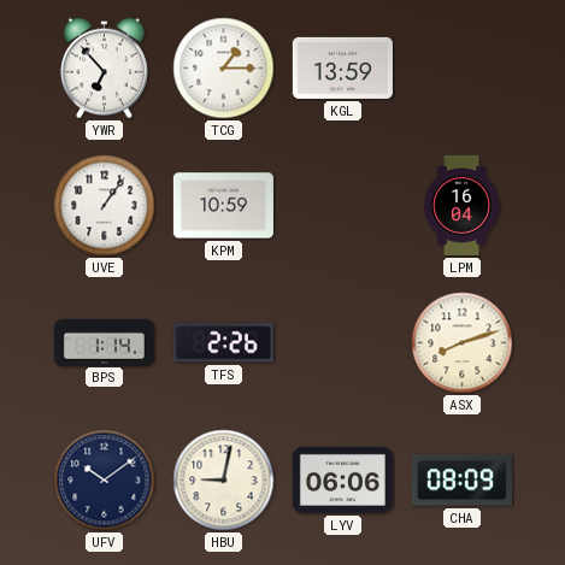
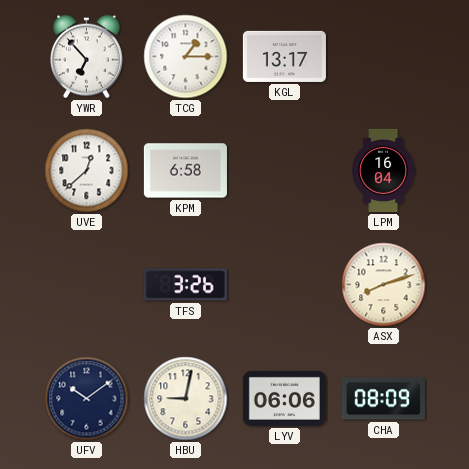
KGL: 13:59 -> 13:17
UVE: 1:06 -> 12:38
KPM: 10:59 -> 6:58
BPS: 1:14 -> none
TFS: 2:26 -> 3:26
